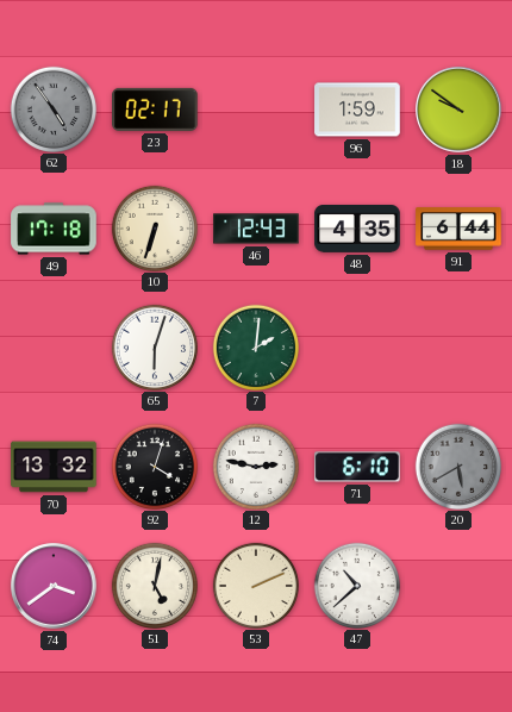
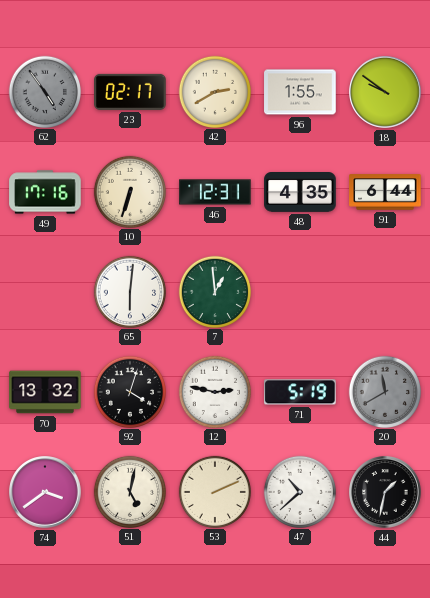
42: none -> 2:40
96: 1:59 -> 1:55
49: 17:18 -> 17:16
46: 12:43 -> 12:31
65: 6:03 -> 6:01
7: 2:01 -> 12:59
71: 6:10 -> 5:19
20: 5:40 -> 11:40
44: none -> 1:32
